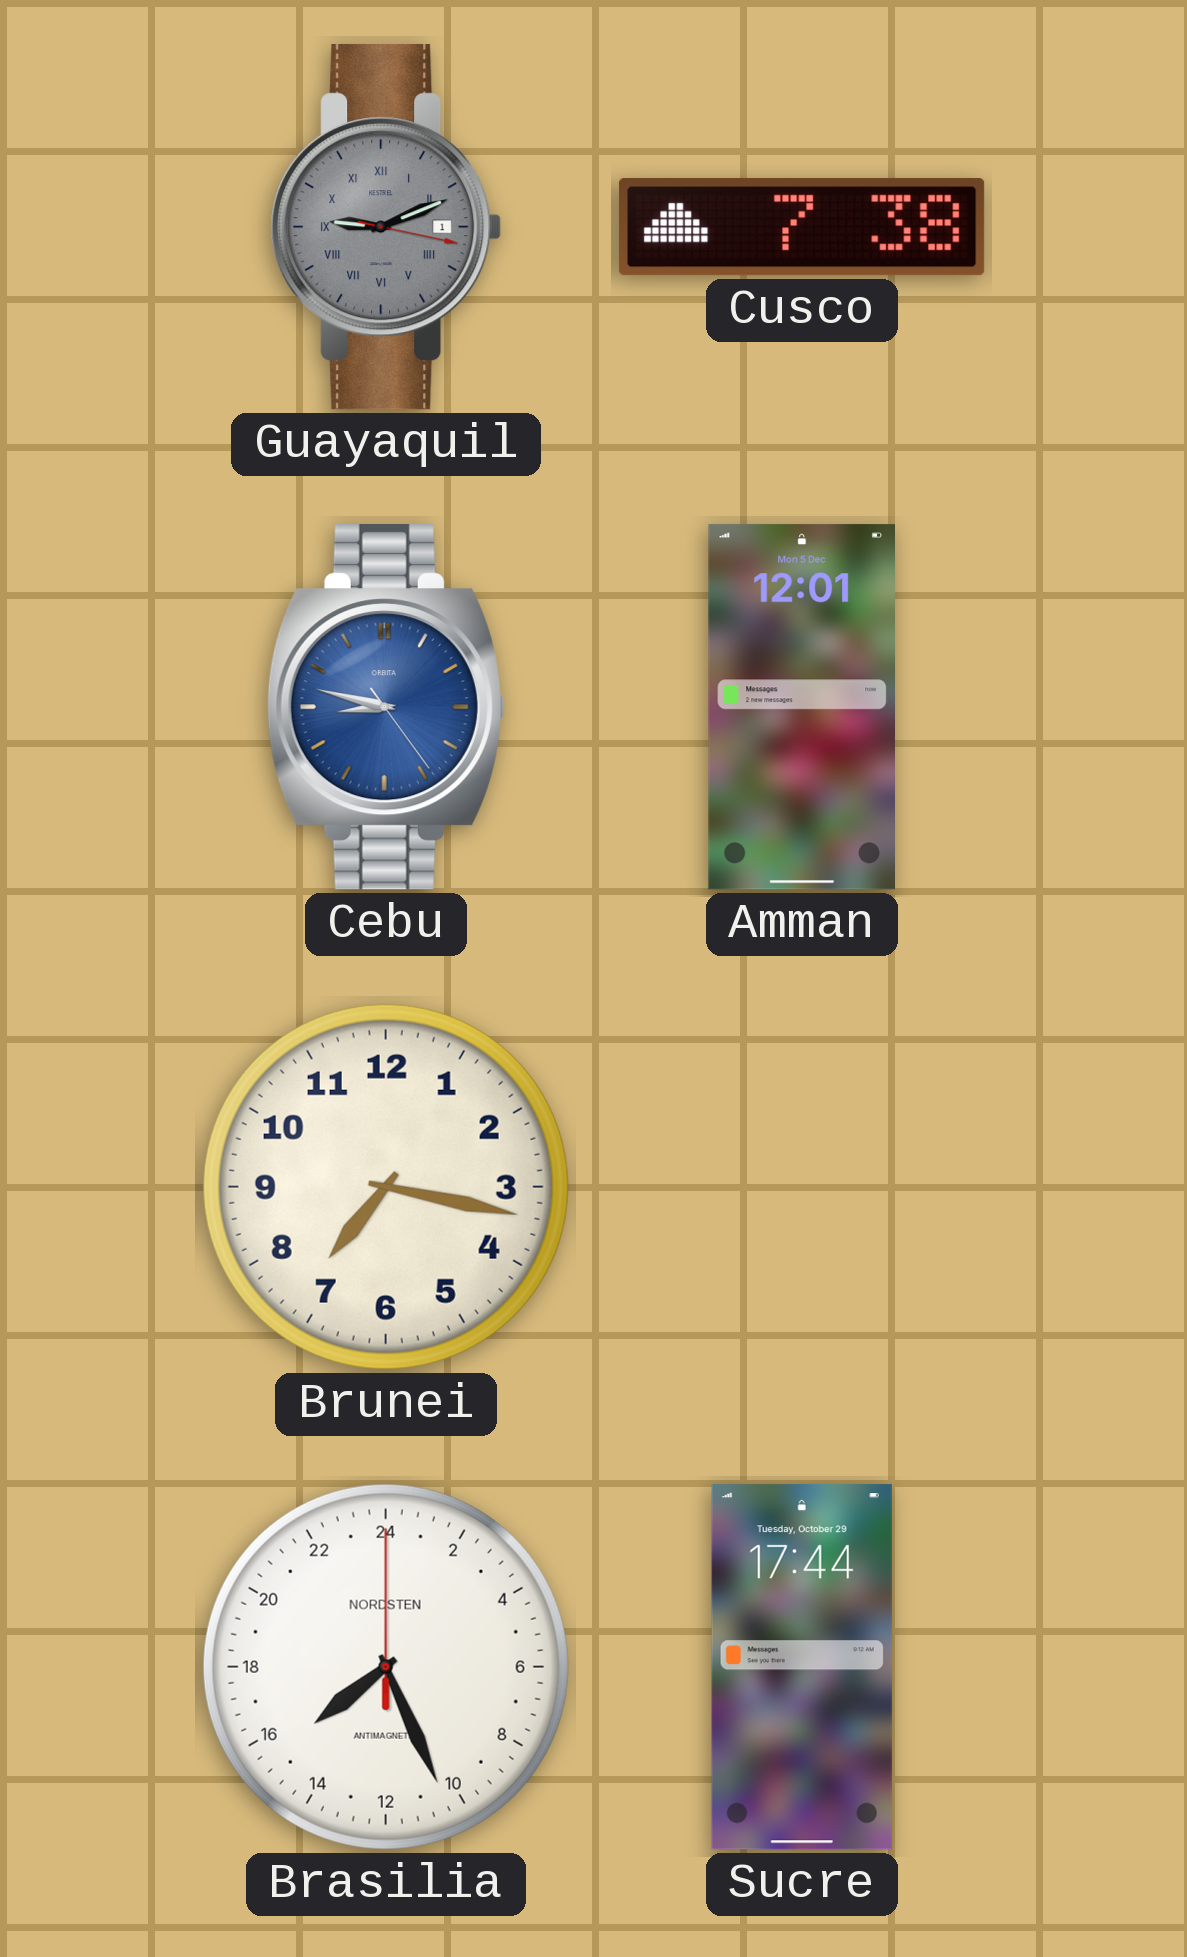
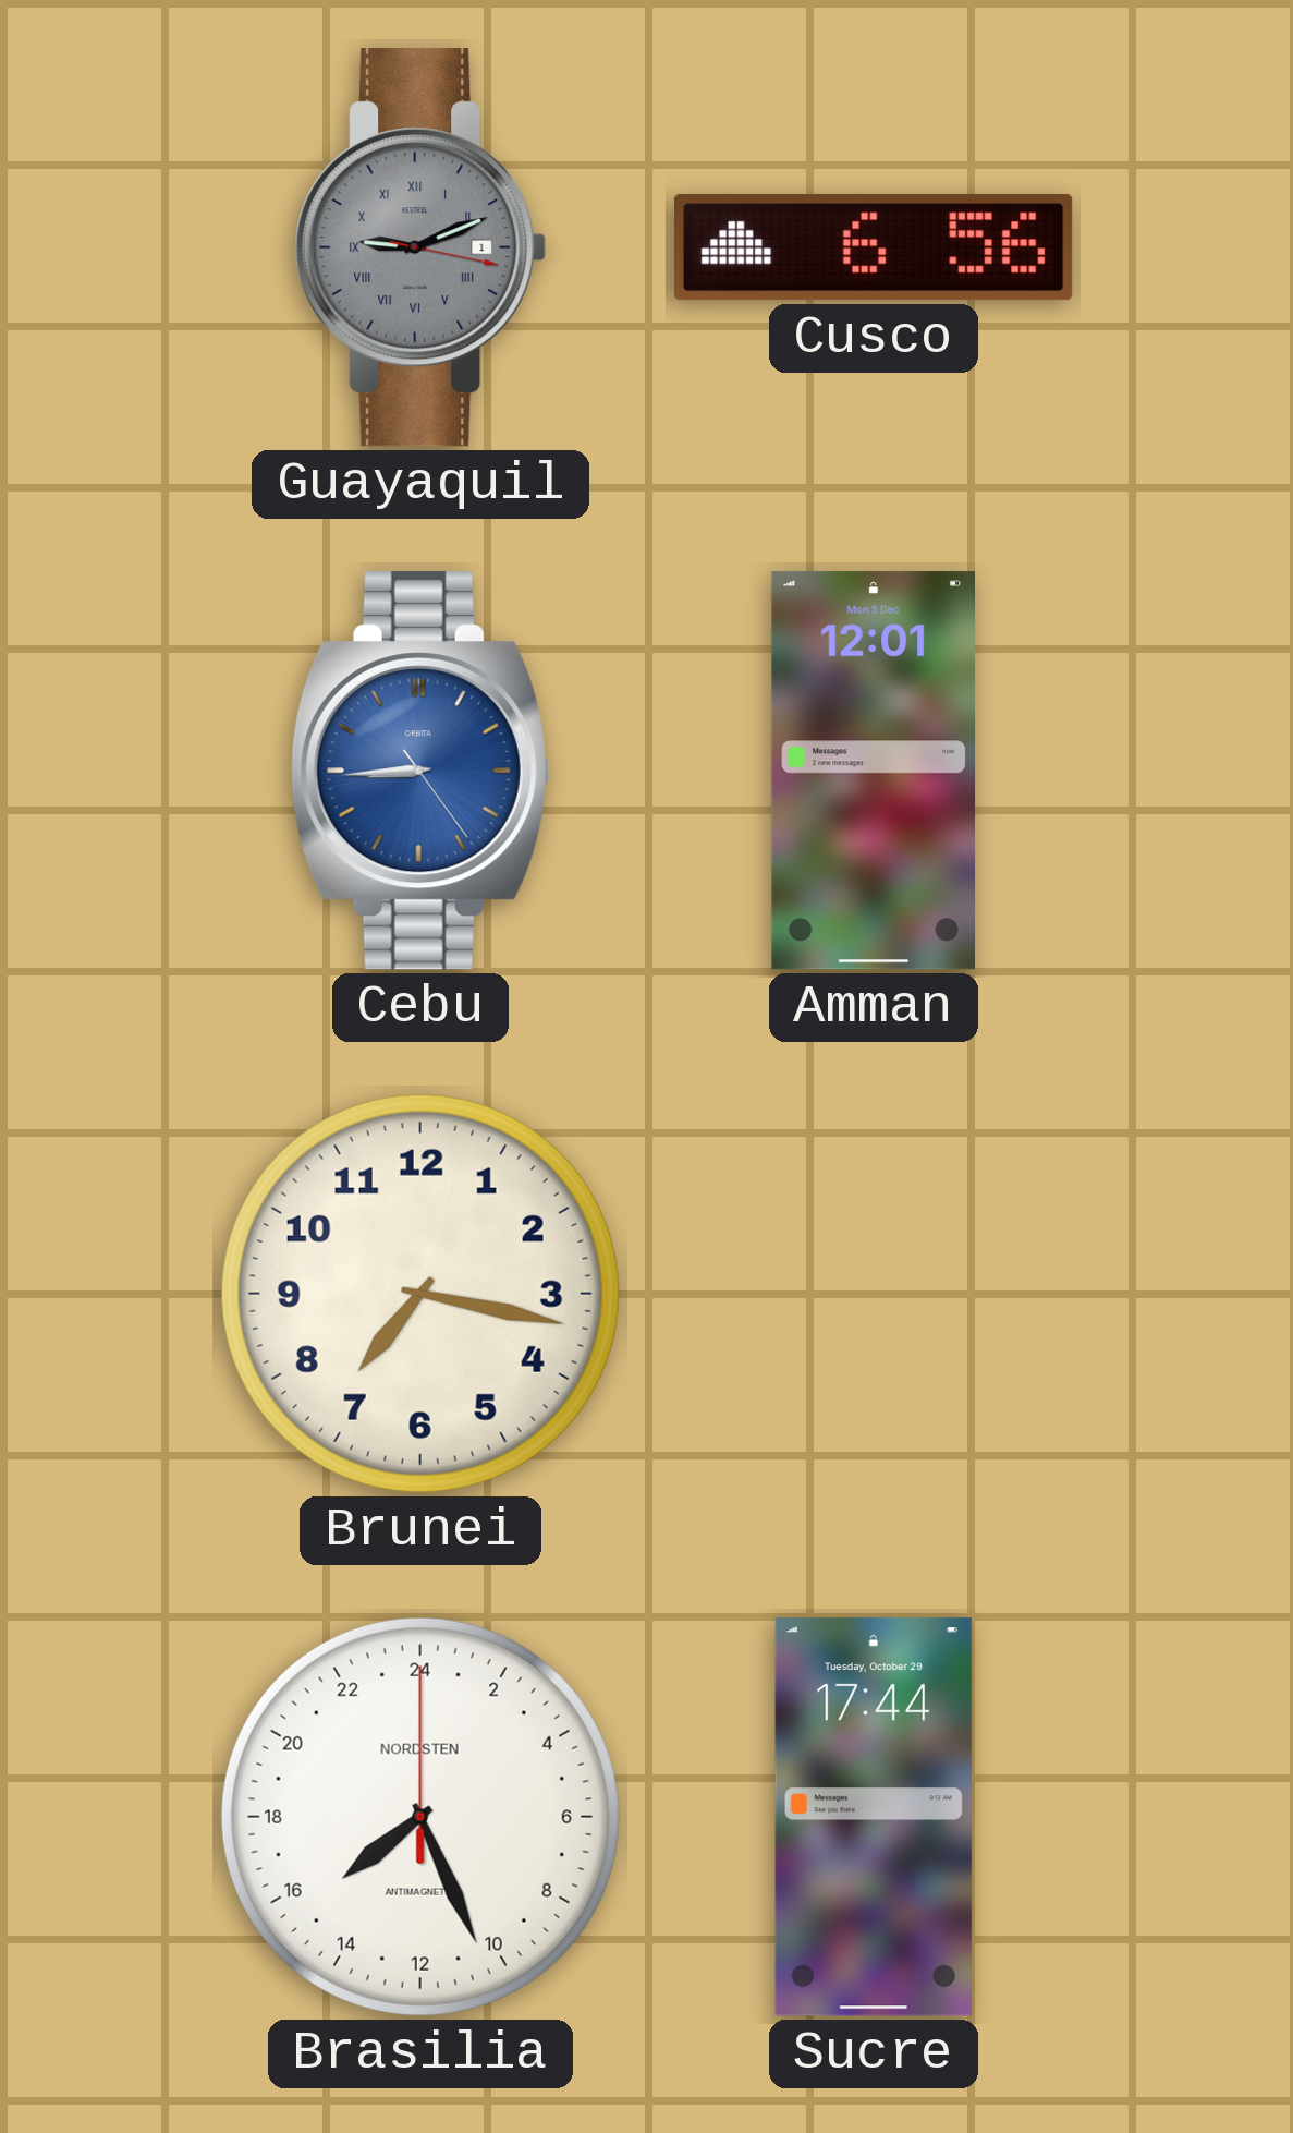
Cusco: 7:38 -> 6:56
Cebu: 8:47 -> 8:44
